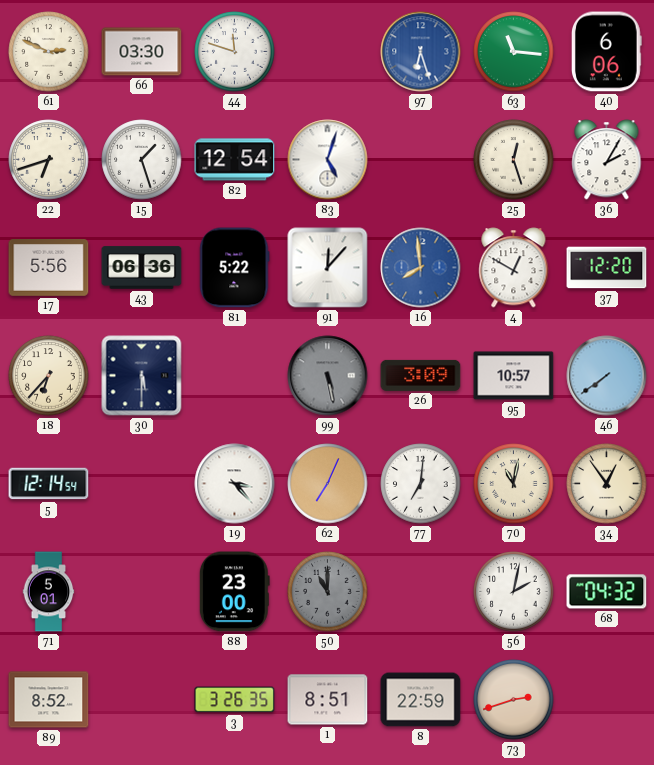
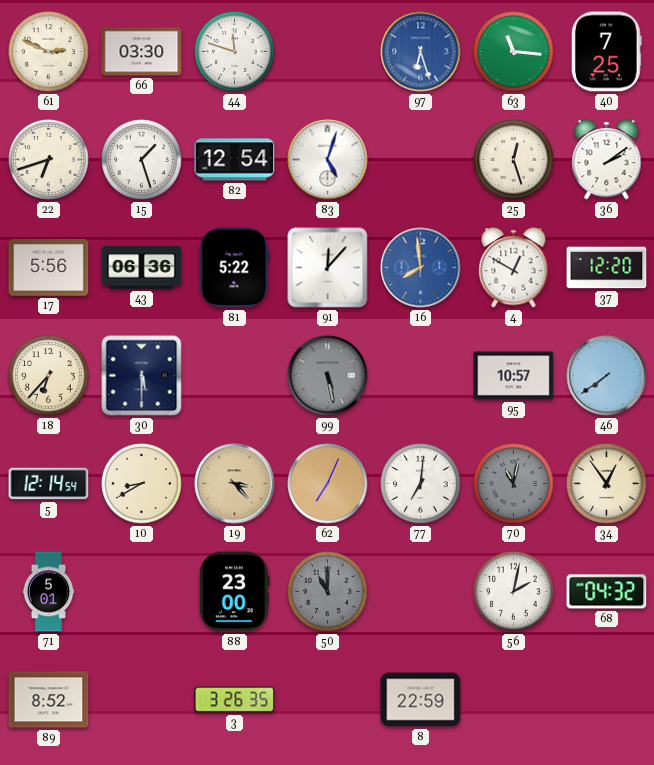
40: 6:06 -> 7:25
36: 2:05 -> 2:09
26: 3:09 -> none
10: none -> 8:40
19 dial: white -> champagne
70 dial: cream -> grey
1: 8:51 -> none
73: 2:42 -> none
